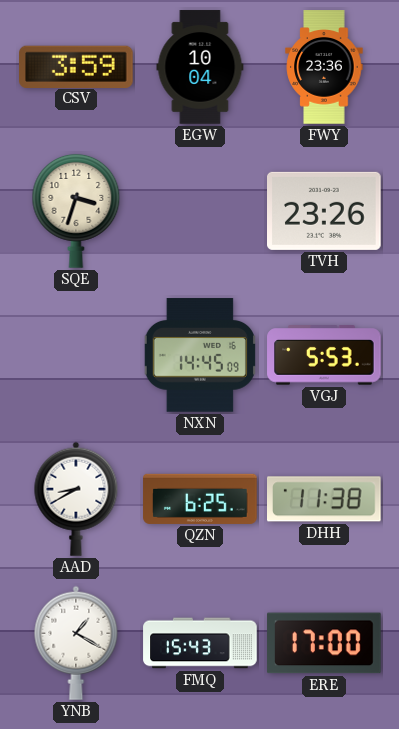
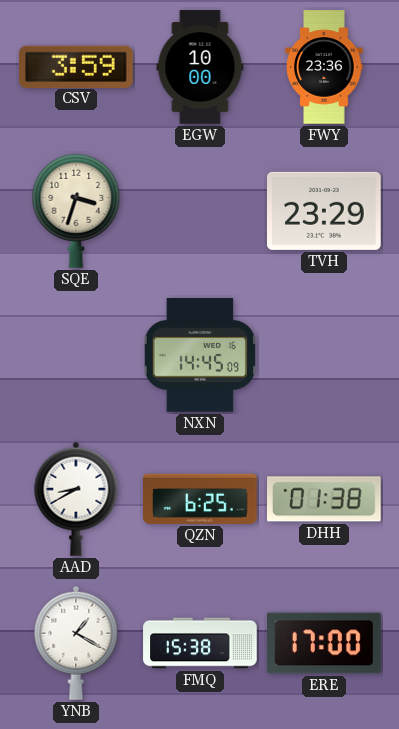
EGW: 10:04 -> 10:00
TVH: 23:26 -> 23:29
VGJ: 5:53 -> none
DHH: 11:38 -> 01:38
FMQ: 15:43 -> 15:38
